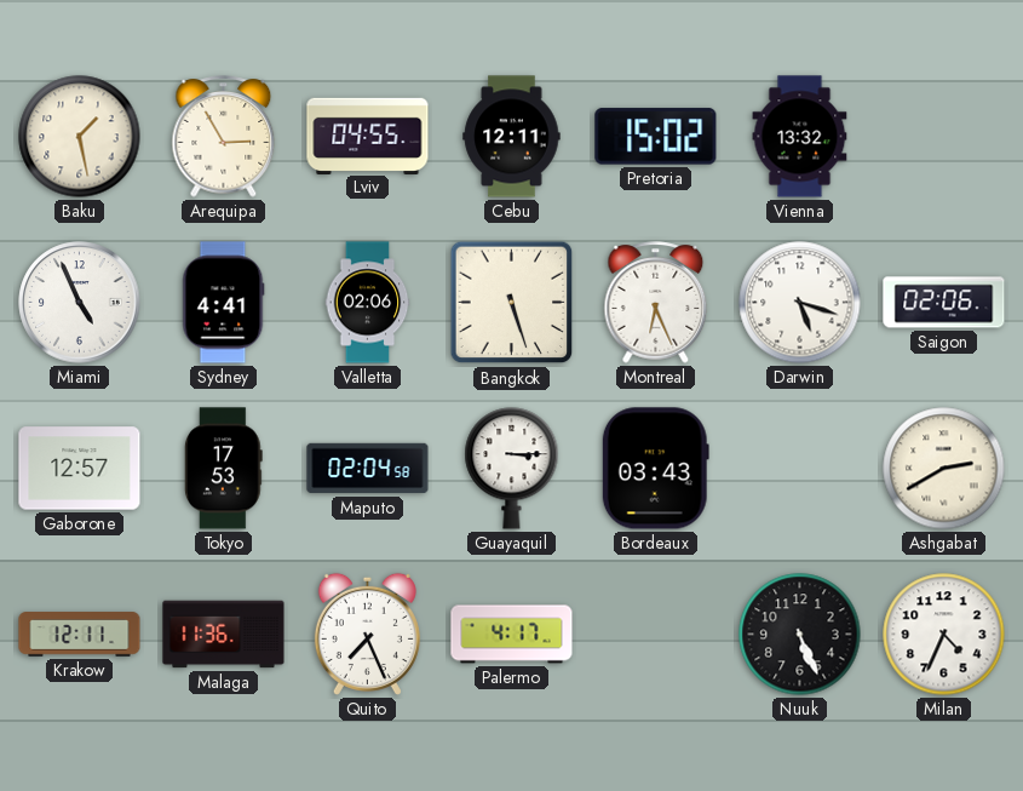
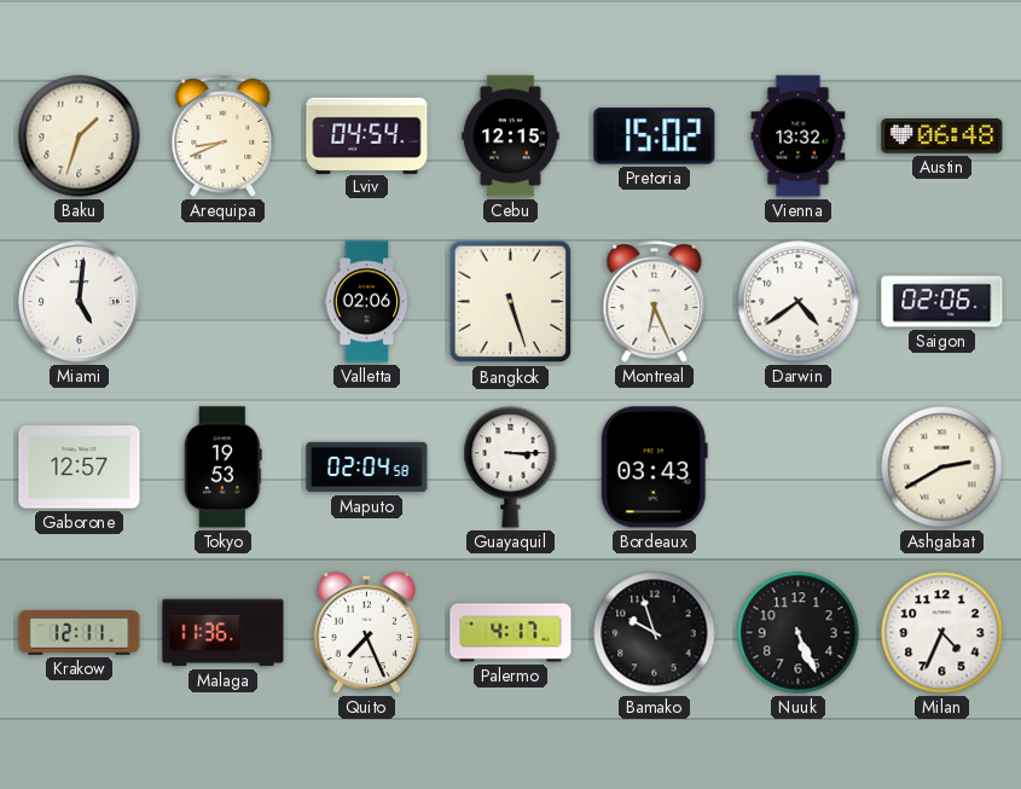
Baku: 1:28 -> 1:33
Arequipa: 2:55 -> 8:41
Lviv: 04:55 -> 04:54
Cebu: 12:11 -> 12:15
Austin: none -> 06:48
Miami: 4:56 -> 5:01
Sydney: 4:41 -> none
Darwin: 5:18 -> 4:39
Tokyo: 17:53 -> 19:53
Bamako: none -> 9:57
